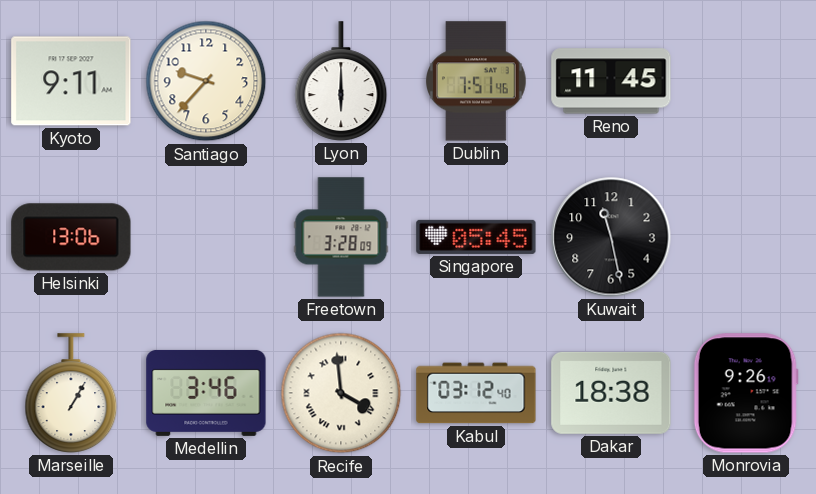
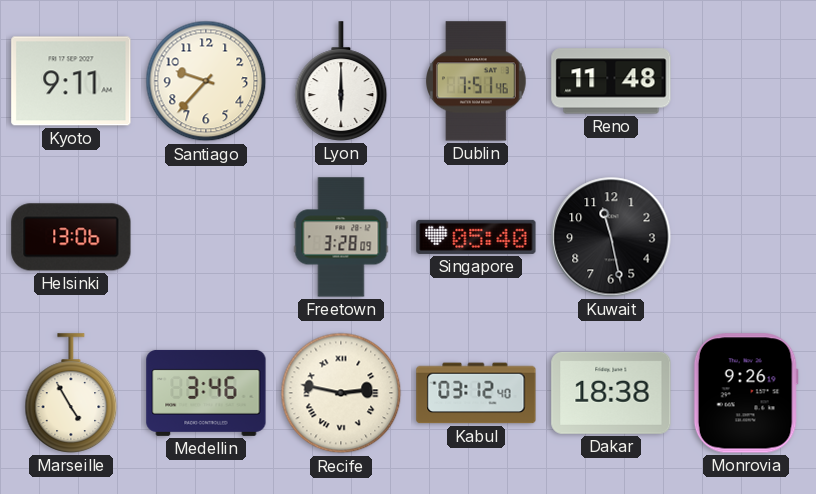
Reno: 11:45 -> 11:48
Singapore: 05:45 -> 05:40
Marseille: 1:05 -> 4:55
Recife: 3:59 -> 2:47
